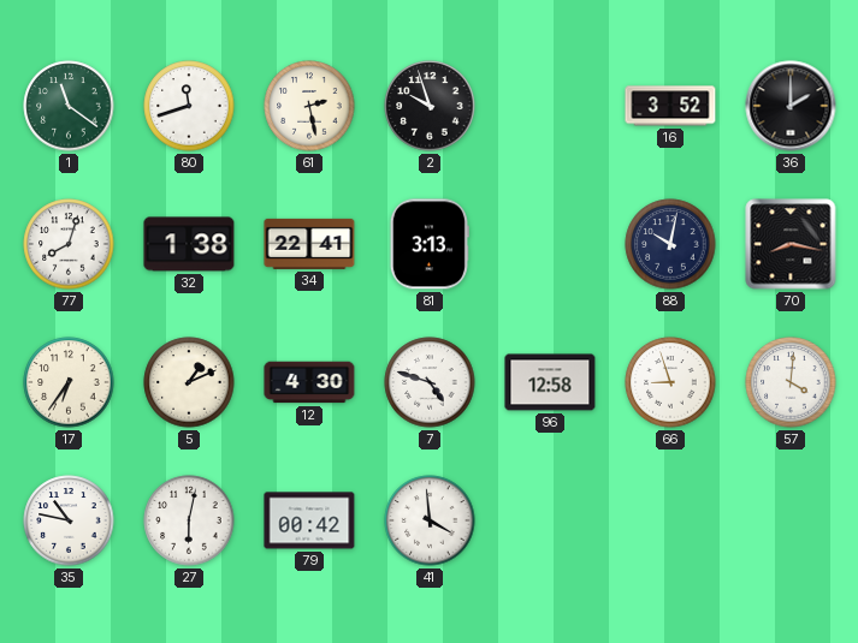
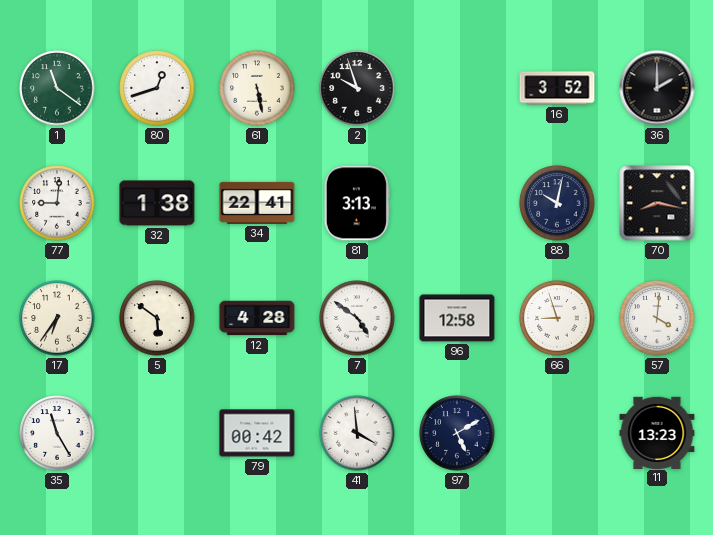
80: 11:42 -> 12:42
61: 2:28 -> 5:28
77: 8:03 -> 9:01
5: 1:11 -> 5:51
12: 4:30 -> 4:28
7: 4:48 -> 4:51
35: 10:47 -> 11:25
27: 6:02 -> none
97: none -> 5:10
11: none -> 13:23
